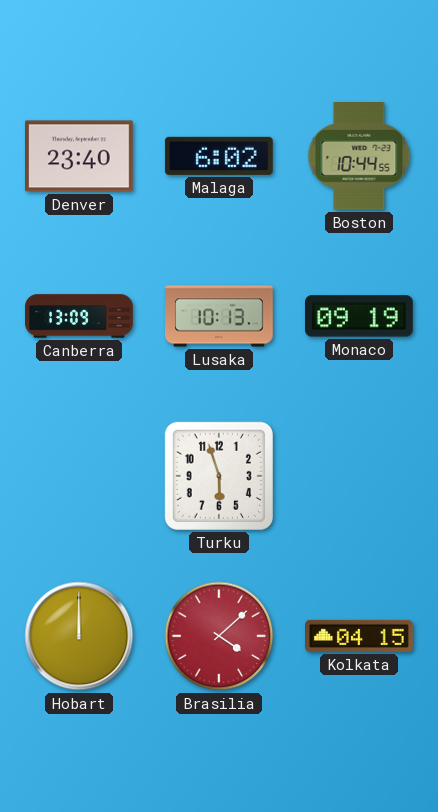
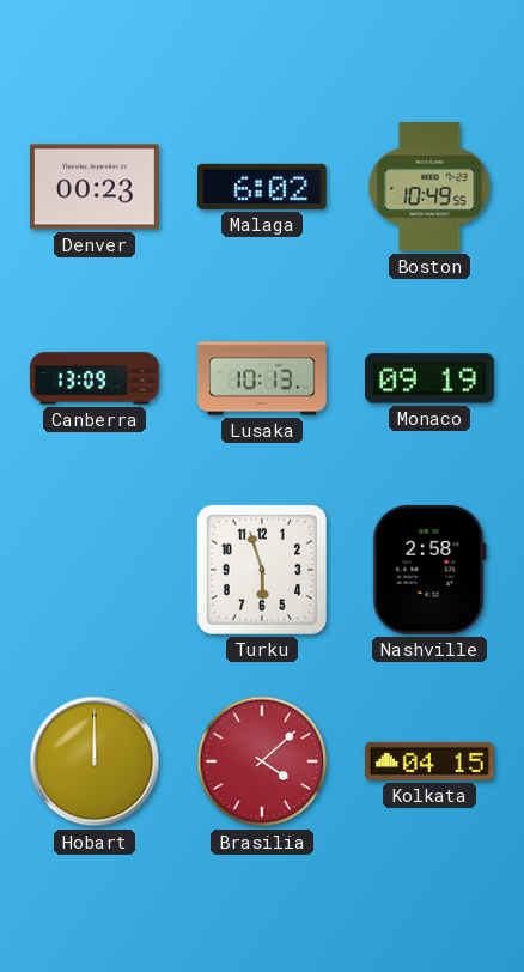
Denver: 23:40 -> 00:23
Boston: 10:44 -> 10:49
Nashville: none -> 2:58
